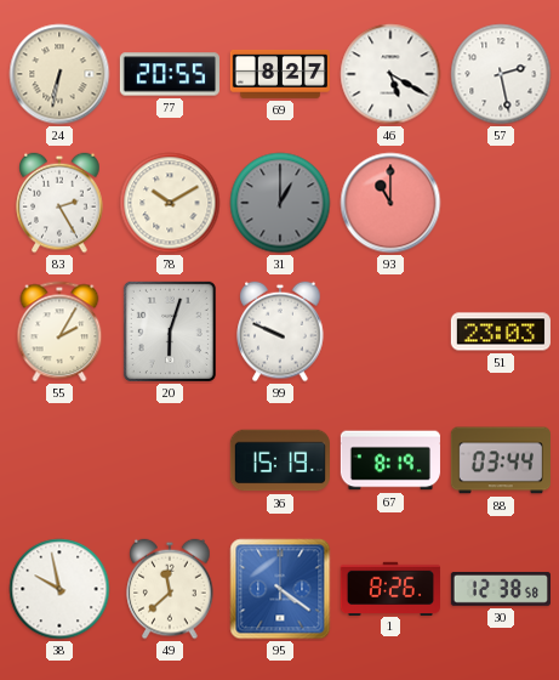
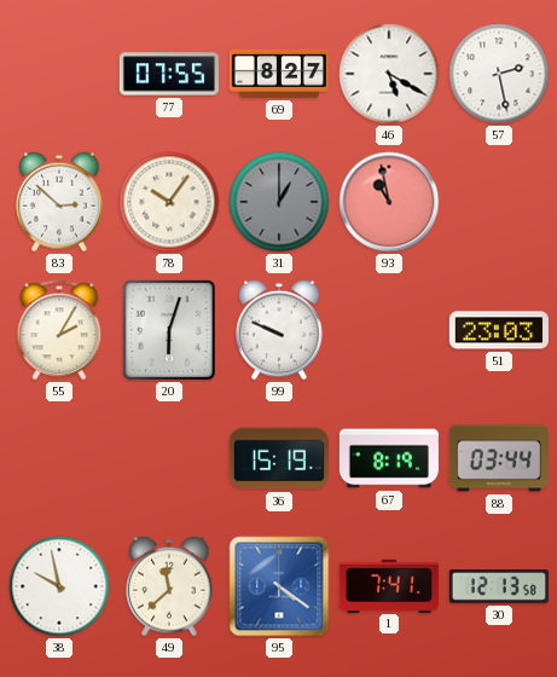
24: 6:32 -> none
77: 20:55 -> 07:55
83: 2:25 -> 2:52
78: 10:10 -> 10:06
93: 11:00 -> 10:58
1: 8:26 -> 7:41
30: 12:38 -> 12:13
